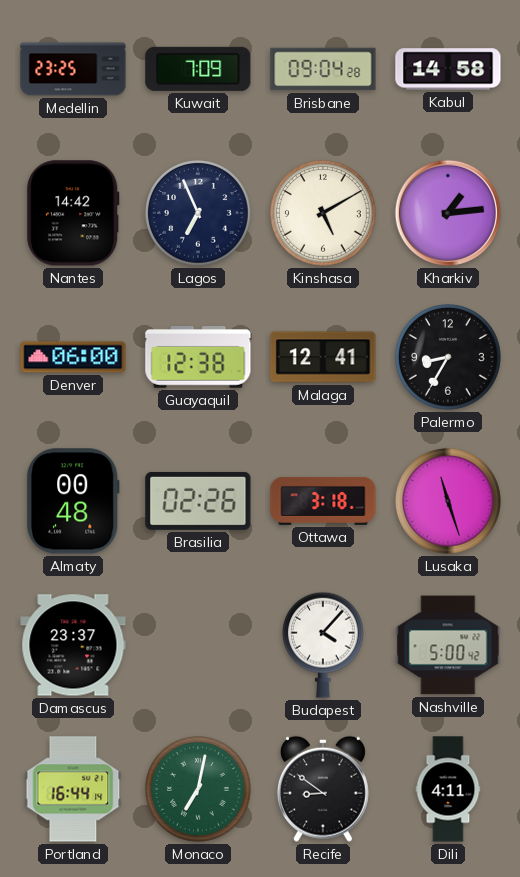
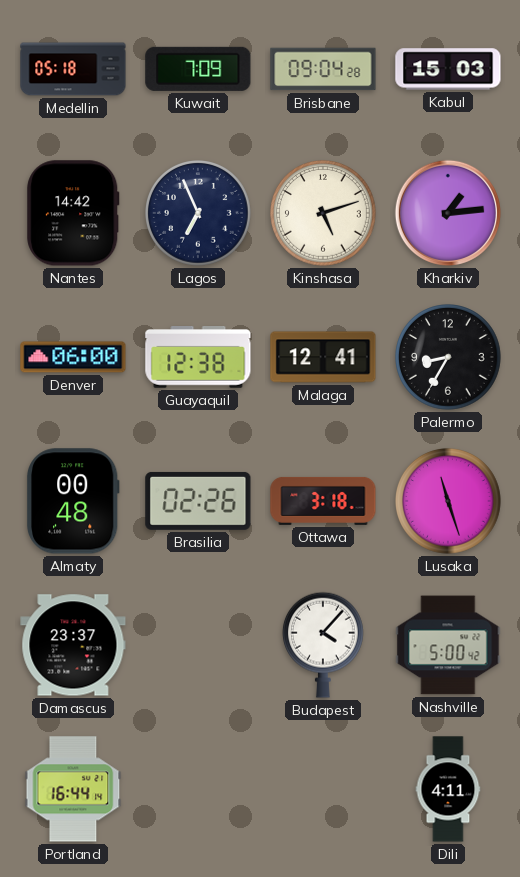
Medellin: 23:25 -> 05:18
Kabul: 14:58 -> 15:03
Kinshasa: 5:10 -> 5:12
Monaco: 7:02 -> none
Recife: 8:51 -> none
